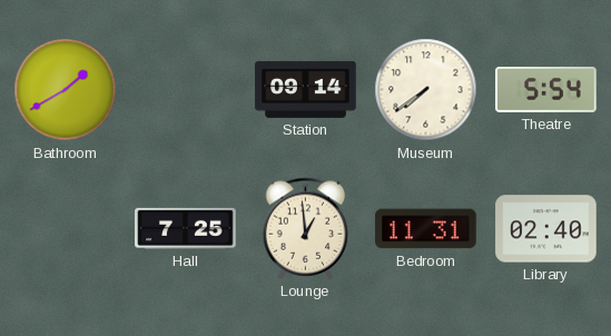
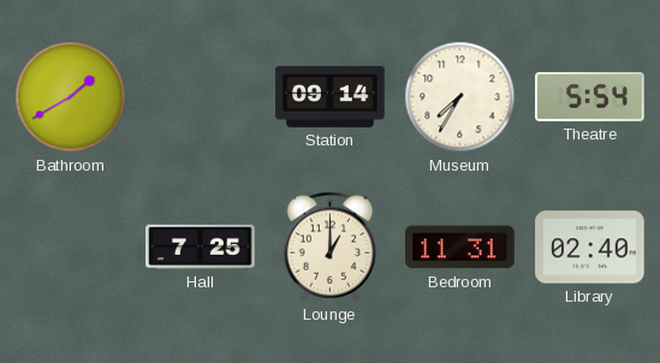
Museum: 7:39 -> 7:35
Lounge: 12:59 -> 1:00
